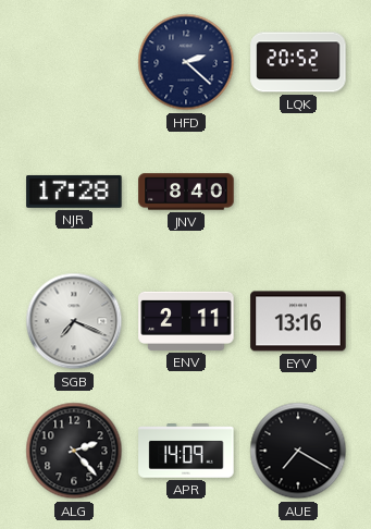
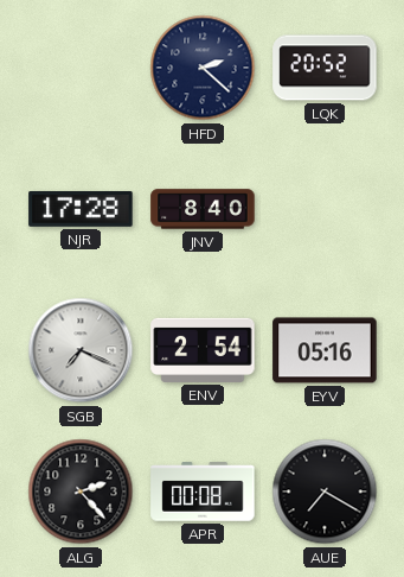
ENV: 2:11 -> 2:54
EYV: 13:16 -> 05:16
APR: 14:09 -> 00:08
